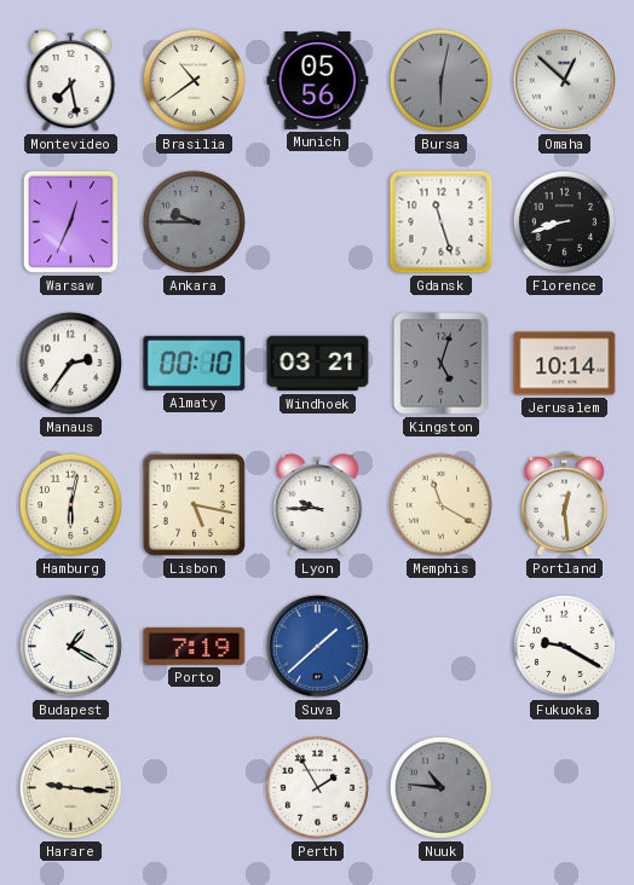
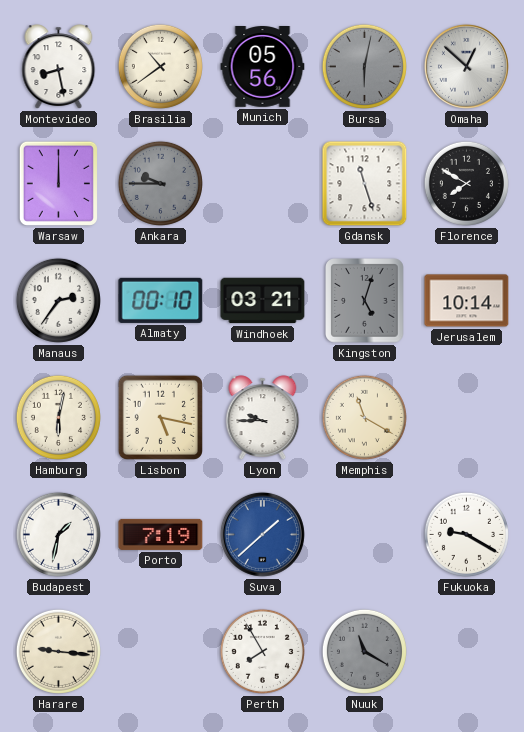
Montevideo: 7:28 -> 8:28
Warsaw: 12:34 -> 12:00
Florence: 8:42 -> 7:50
Portland: 12:29 -> none
Budapest: 1:20 -> 1:32
Perth: 1:55 -> 7:55
Nuuk: 10:46 -> 11:20
